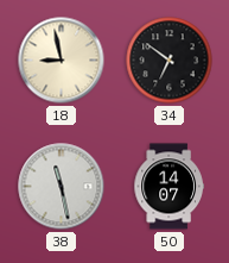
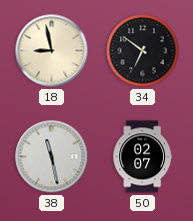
50: 14:07 -> 02:07
